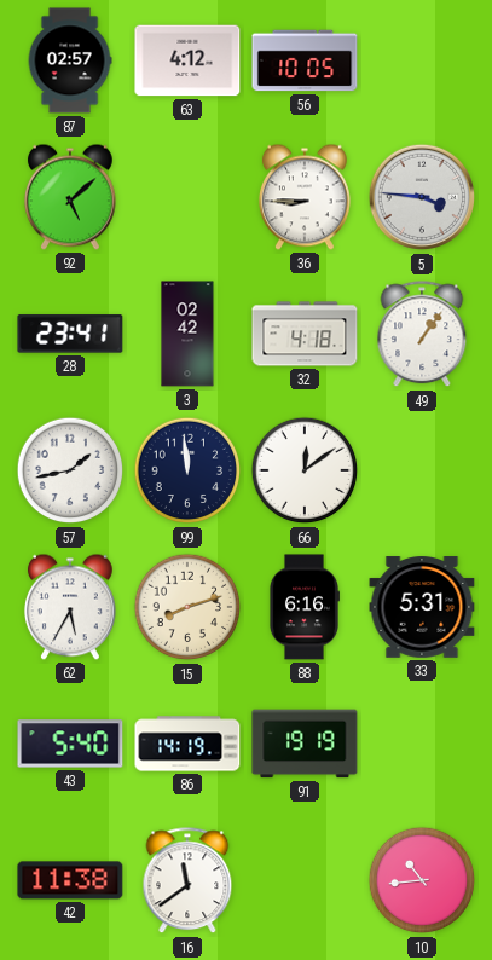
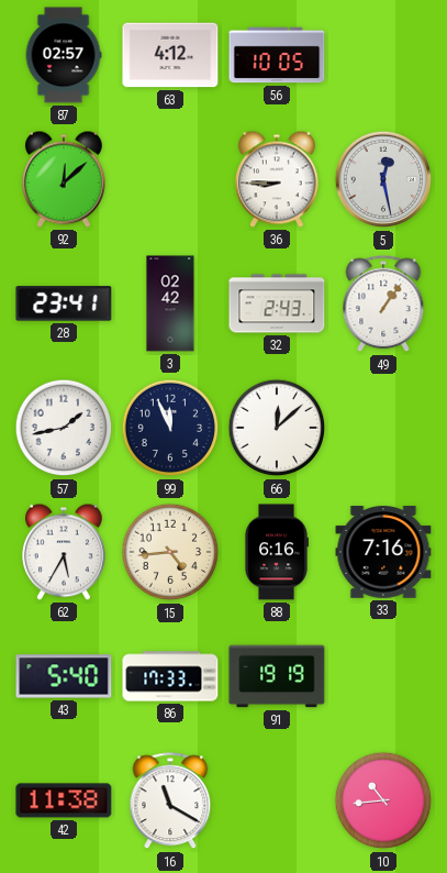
92: 5:08 -> 12:08
5: 3:46 -> 12:28
32: 4:18 -> 2:43
99: 11:59 -> 11:56
66: 12:09 -> 12:08
15: 8:12 -> 4:44
33: 5:31 -> 7:16
86: 14:19 -> 17:33
16: 11:39 -> 11:20
